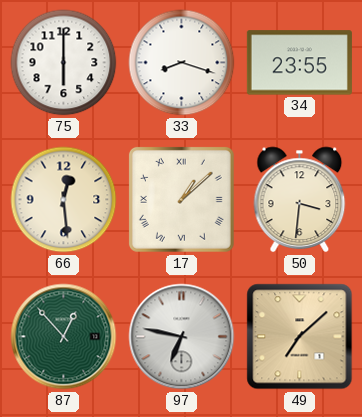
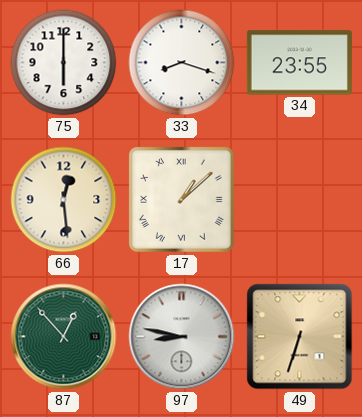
50: 3:31 -> none
97: 6:47 -> 8:47
49: 7:08 -> 6:33
